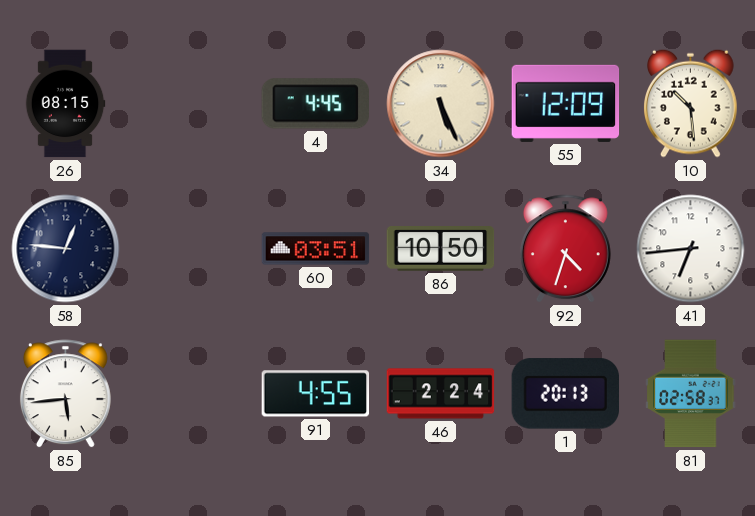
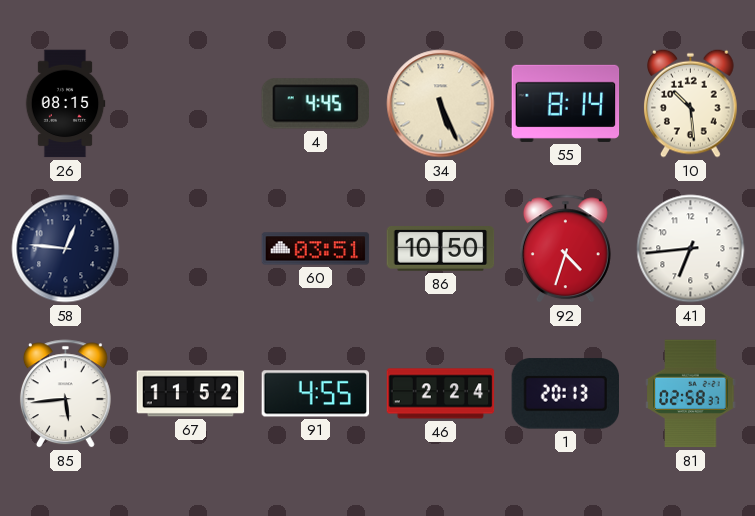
55: 12:09 -> 8:14
67: none -> 11:52
